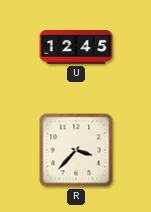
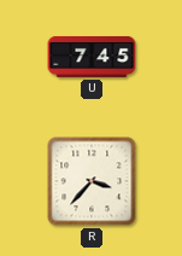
U: 12:45 -> 7:45
